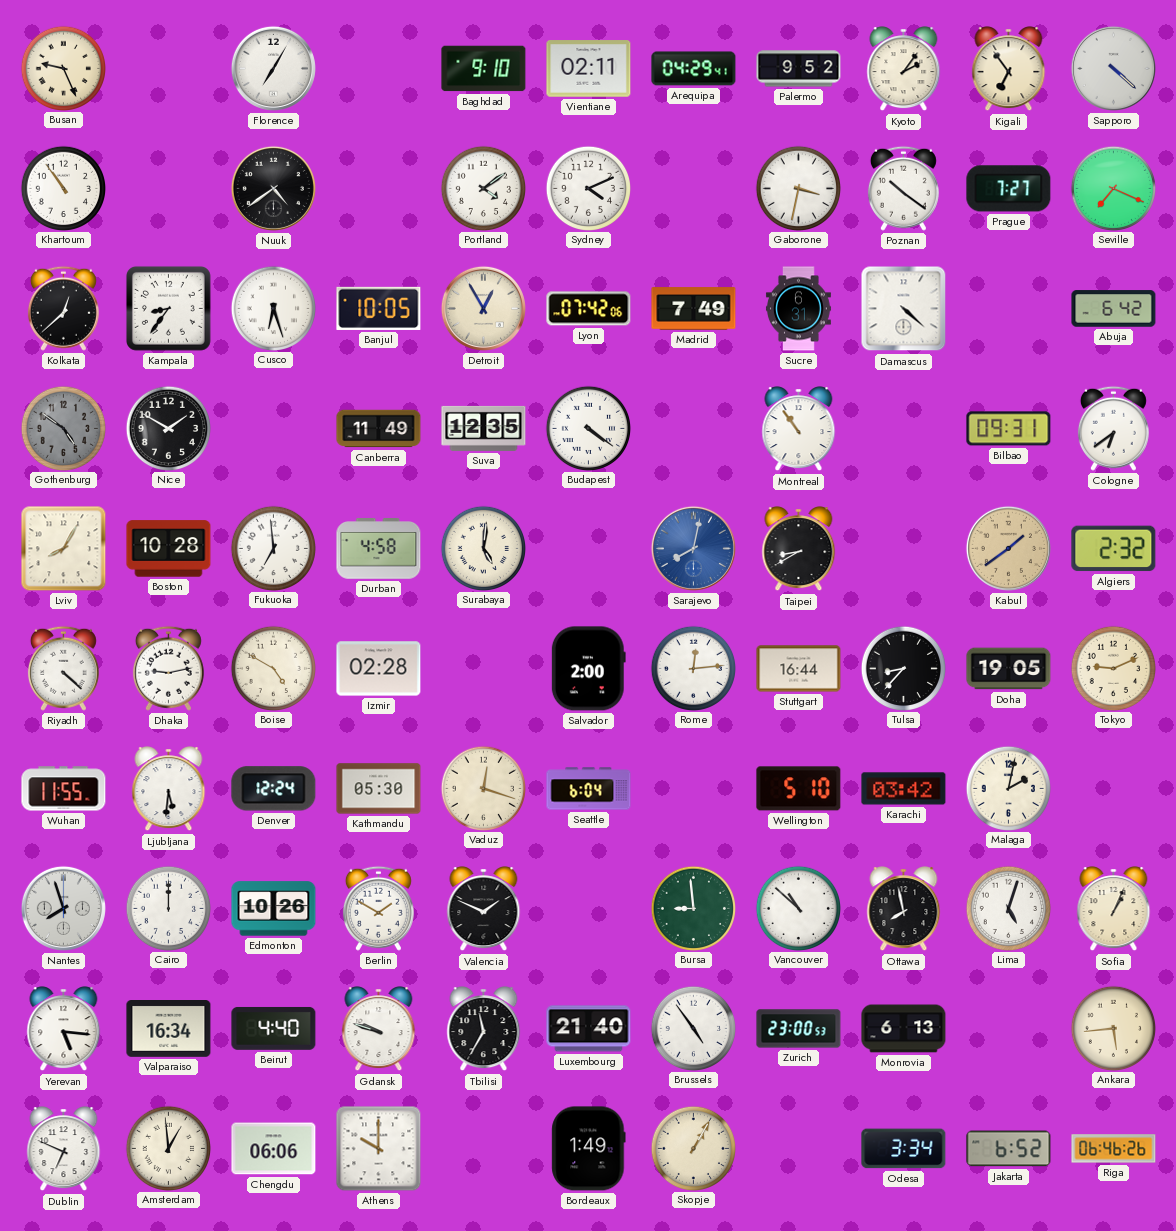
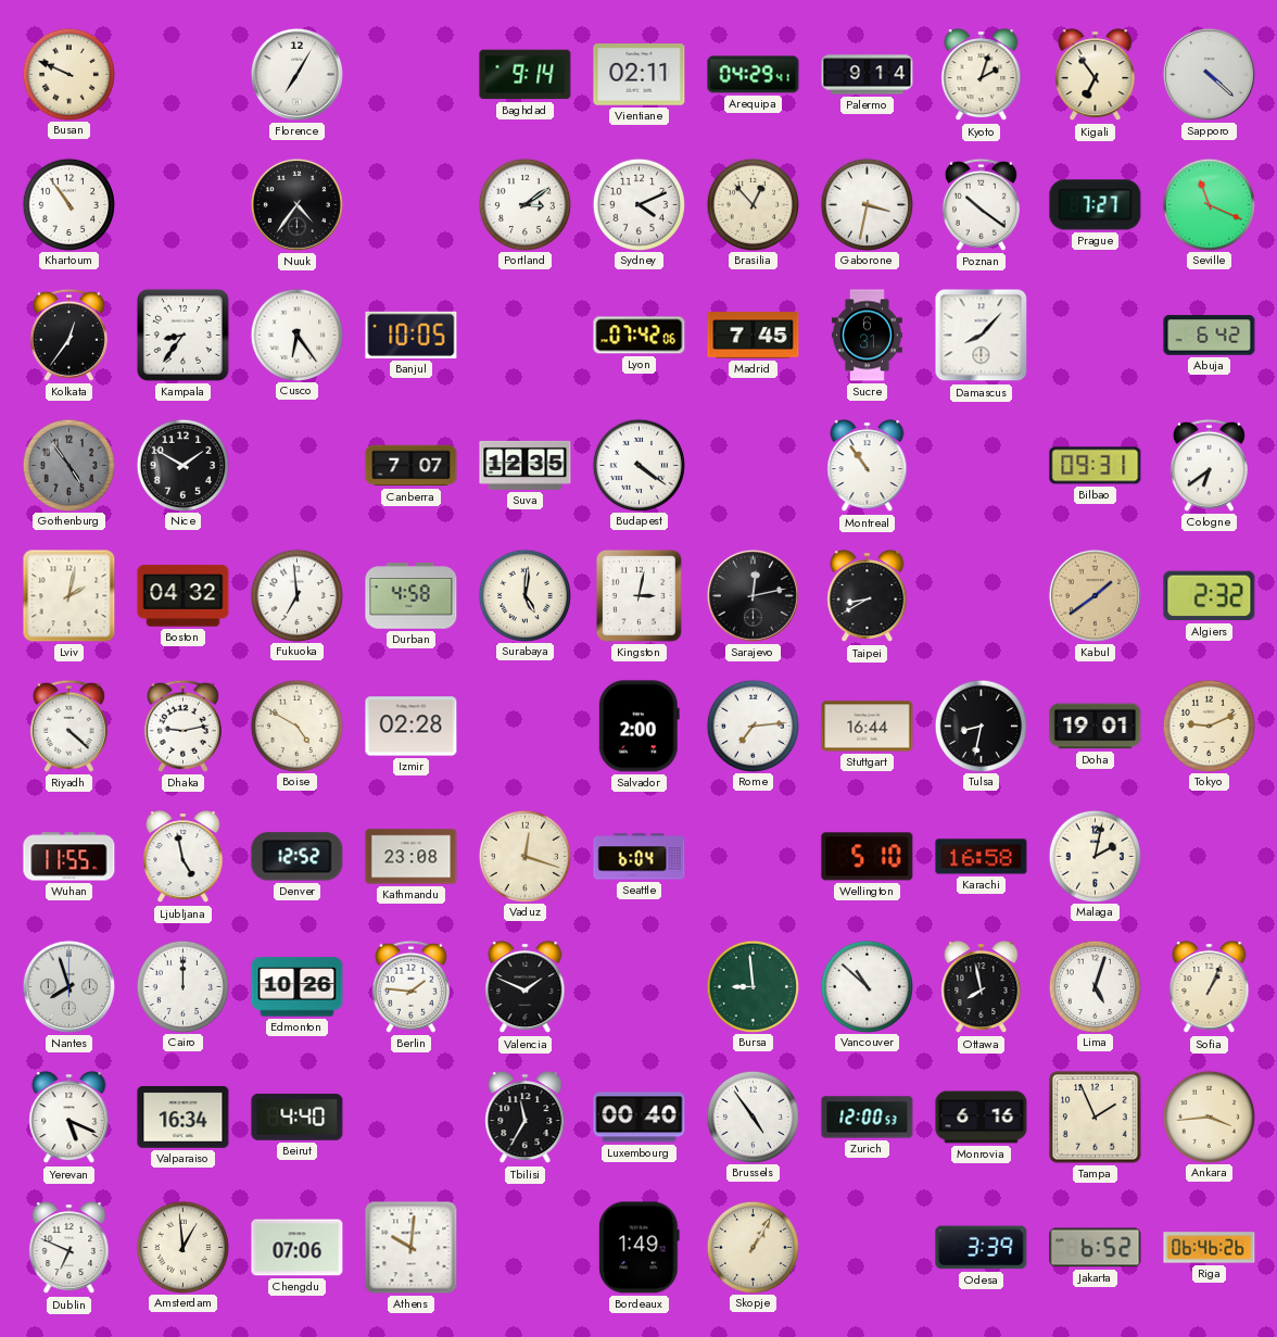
Busan: 9:26 -> 9:49
Baghdad: 9:10 -> 9:14
Palermo: 9:52 -> 9:14
Kyoto: 2:06 -> 2:03
Nuuk: 4:39 -> 4:36
Portland: 4:09 -> 3:09
Brasilia: none -> 12:53
Seville: 7:19 -> 11:19
Kolkata: 12:38 -> 12:36
Cusco: 6:27 -> 6:24
Detroit: 12:55 -> none
Madrid: 7:49 -> 7:45
Damascus: 4:22 -> 8:07
Gothenburg: 4:51 -> 4:54
Canberra: 11:49 -> 7:07
Lviv: 8:05 -> 2:02
Boston: 10:28 -> 04:32
Kingston: none -> 3:02
Sarajevo: 8:02 -> 12:13
Sarajevo dial: blue -> black
Rome: 12:14 -> 7:14
Tulsa: 8:37 -> 8:32
Doha: 19:05 -> 19:01
Ljubljana: 5:31 -> 4:58
Denver: 12:24 -> 12:52
Kathmandu: 05:30 -> 23:08
Karachi: 03:42 -> 16:58
Berlin: 1:50 -> 1:46
Yerevan: 5:16 -> 5:19
Gdansk: 9:48 -> none
Luxembourg: 21:40 -> 00:40
Zurich: 23:00 -> 12:00
Monrovia: 6:13 -> 6:16
Tampa: none -> 1:56
Ankara: 5:44 -> 3:44
Chengdu: 06:06 -> 07:06
Athens: 10:00 -> 10:01
Odesa: 3:34 -> 3:39
